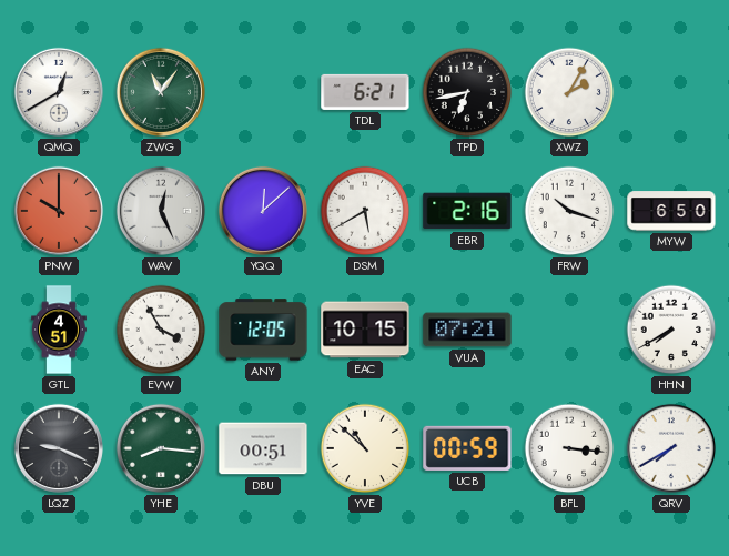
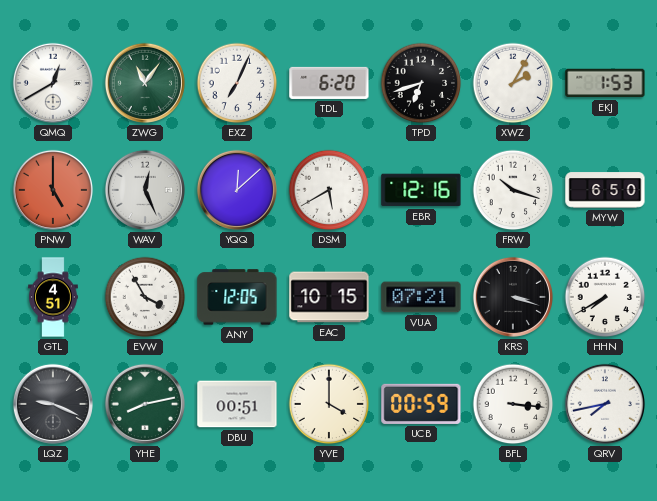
EXZ: none -> 7:04
TDL: 6:21 -> 6:20
TPD: 6:43 -> 6:42
EKJ: none -> 1:53
PNW: 10:00 -> 5:00
EBR: 2:16 -> 12:16
KRS: none -> 3:18
YHE: 8:16 -> 8:13
YVE: 10:52 -> 4:00
QRV: 7:40 -> 7:43
